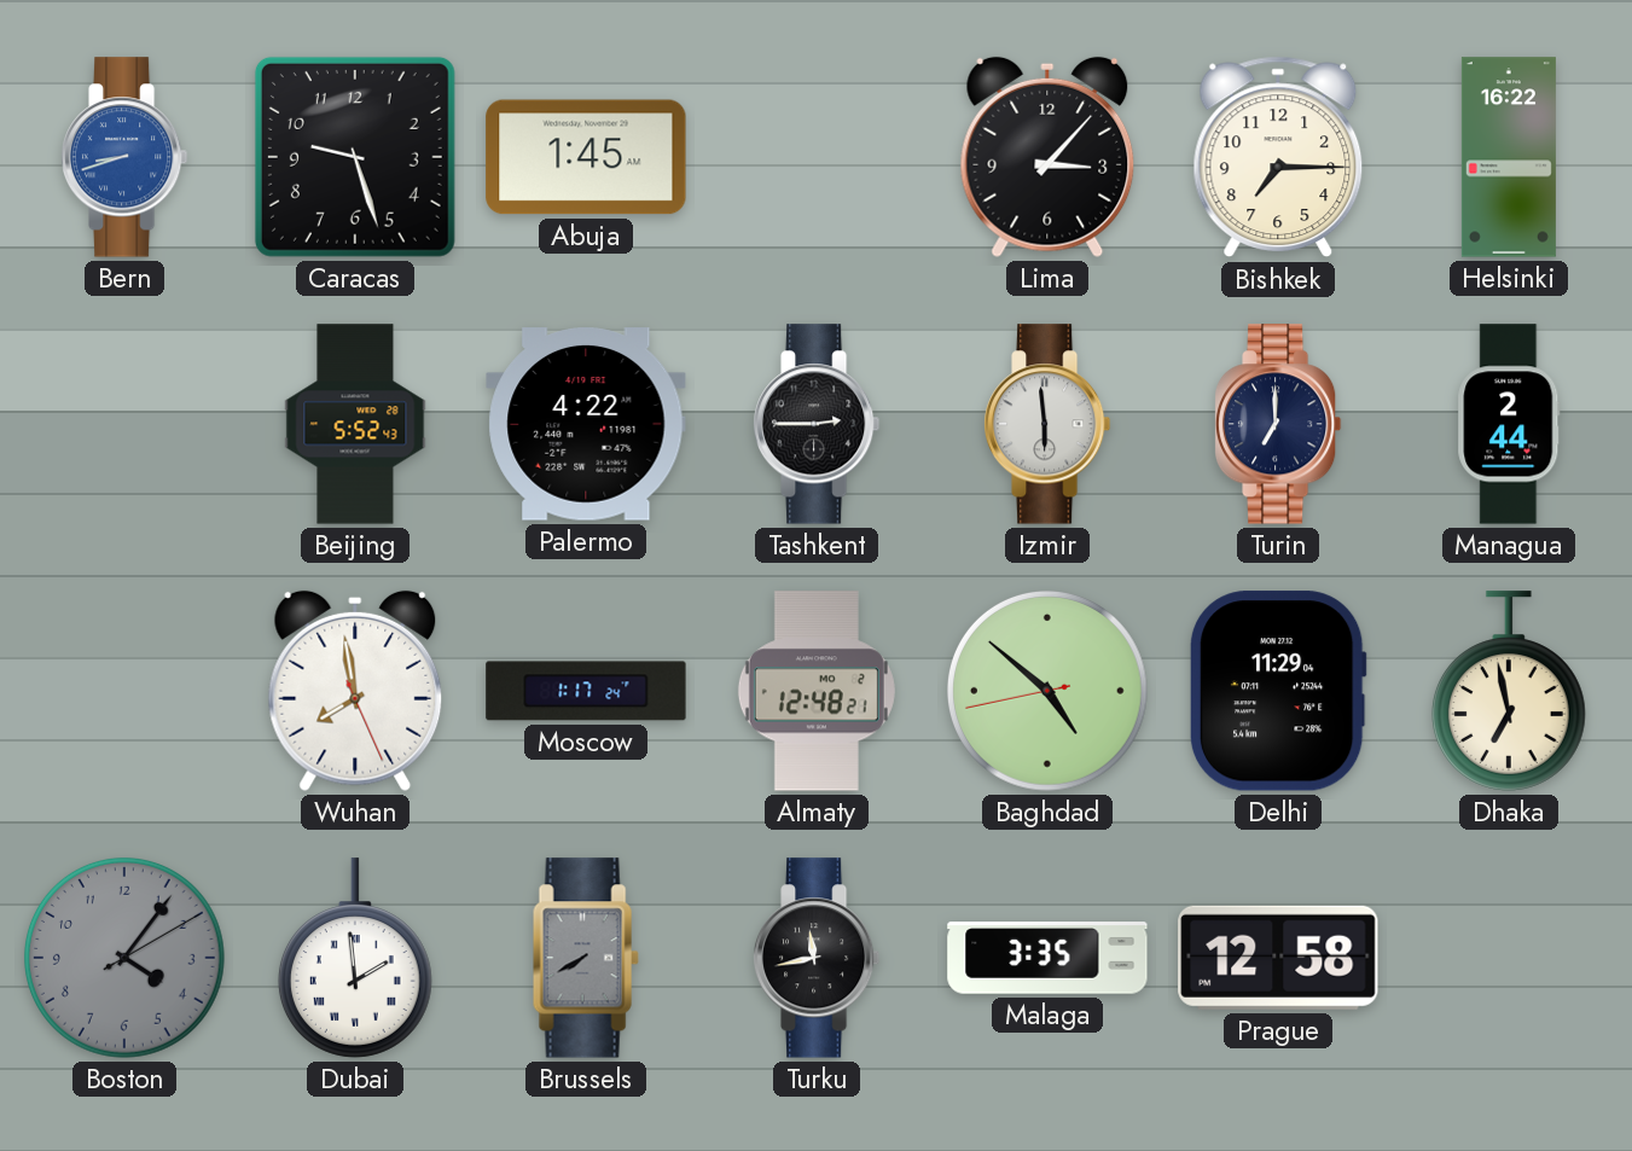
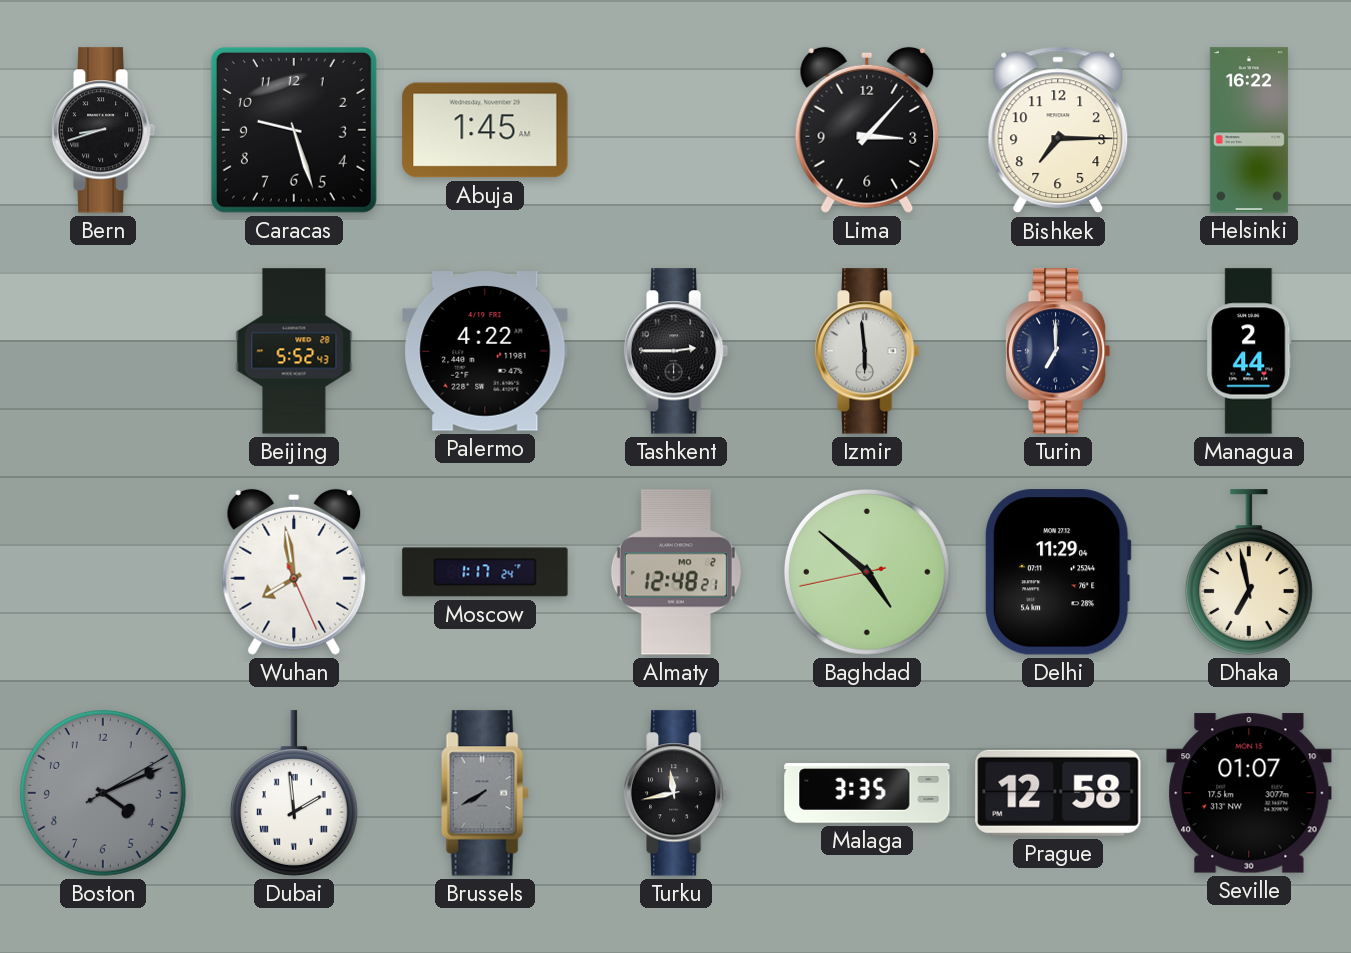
Bern dial: blue -> black
Boston: 4:06 -> 4:11
Seville: none -> 01:07
